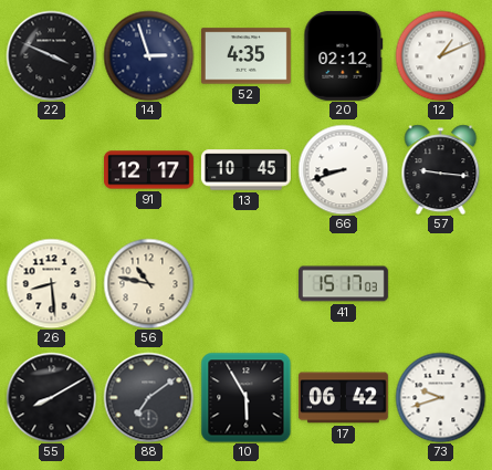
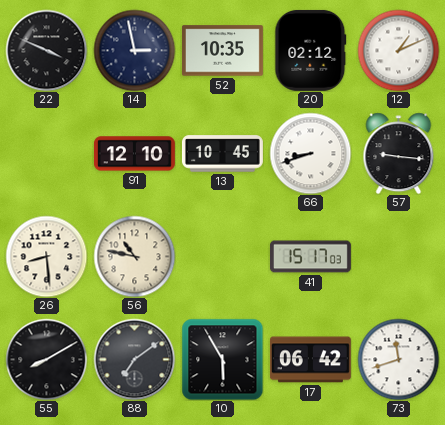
14: 2:57 -> 2:58
52: 4:35 -> 10:35
91: 12:17 -> 12:10
73: 9:42 -> 11:42
